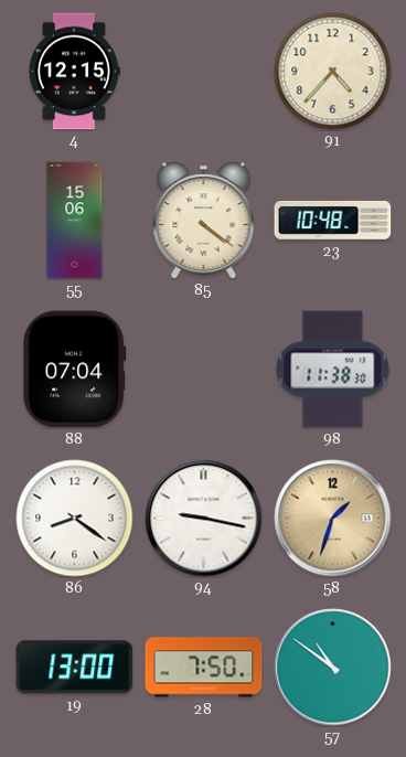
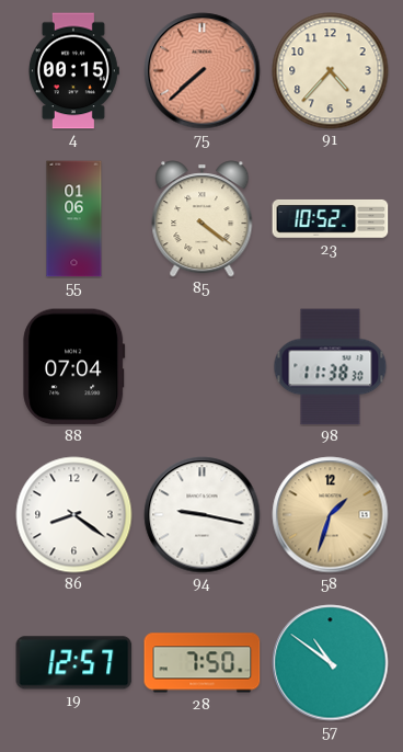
4: 12:15 -> 00:15
75: none -> 7:38
55: 15:06 -> 01:06
23: 10:48 -> 10:52
19: 13:00 -> 12:57
